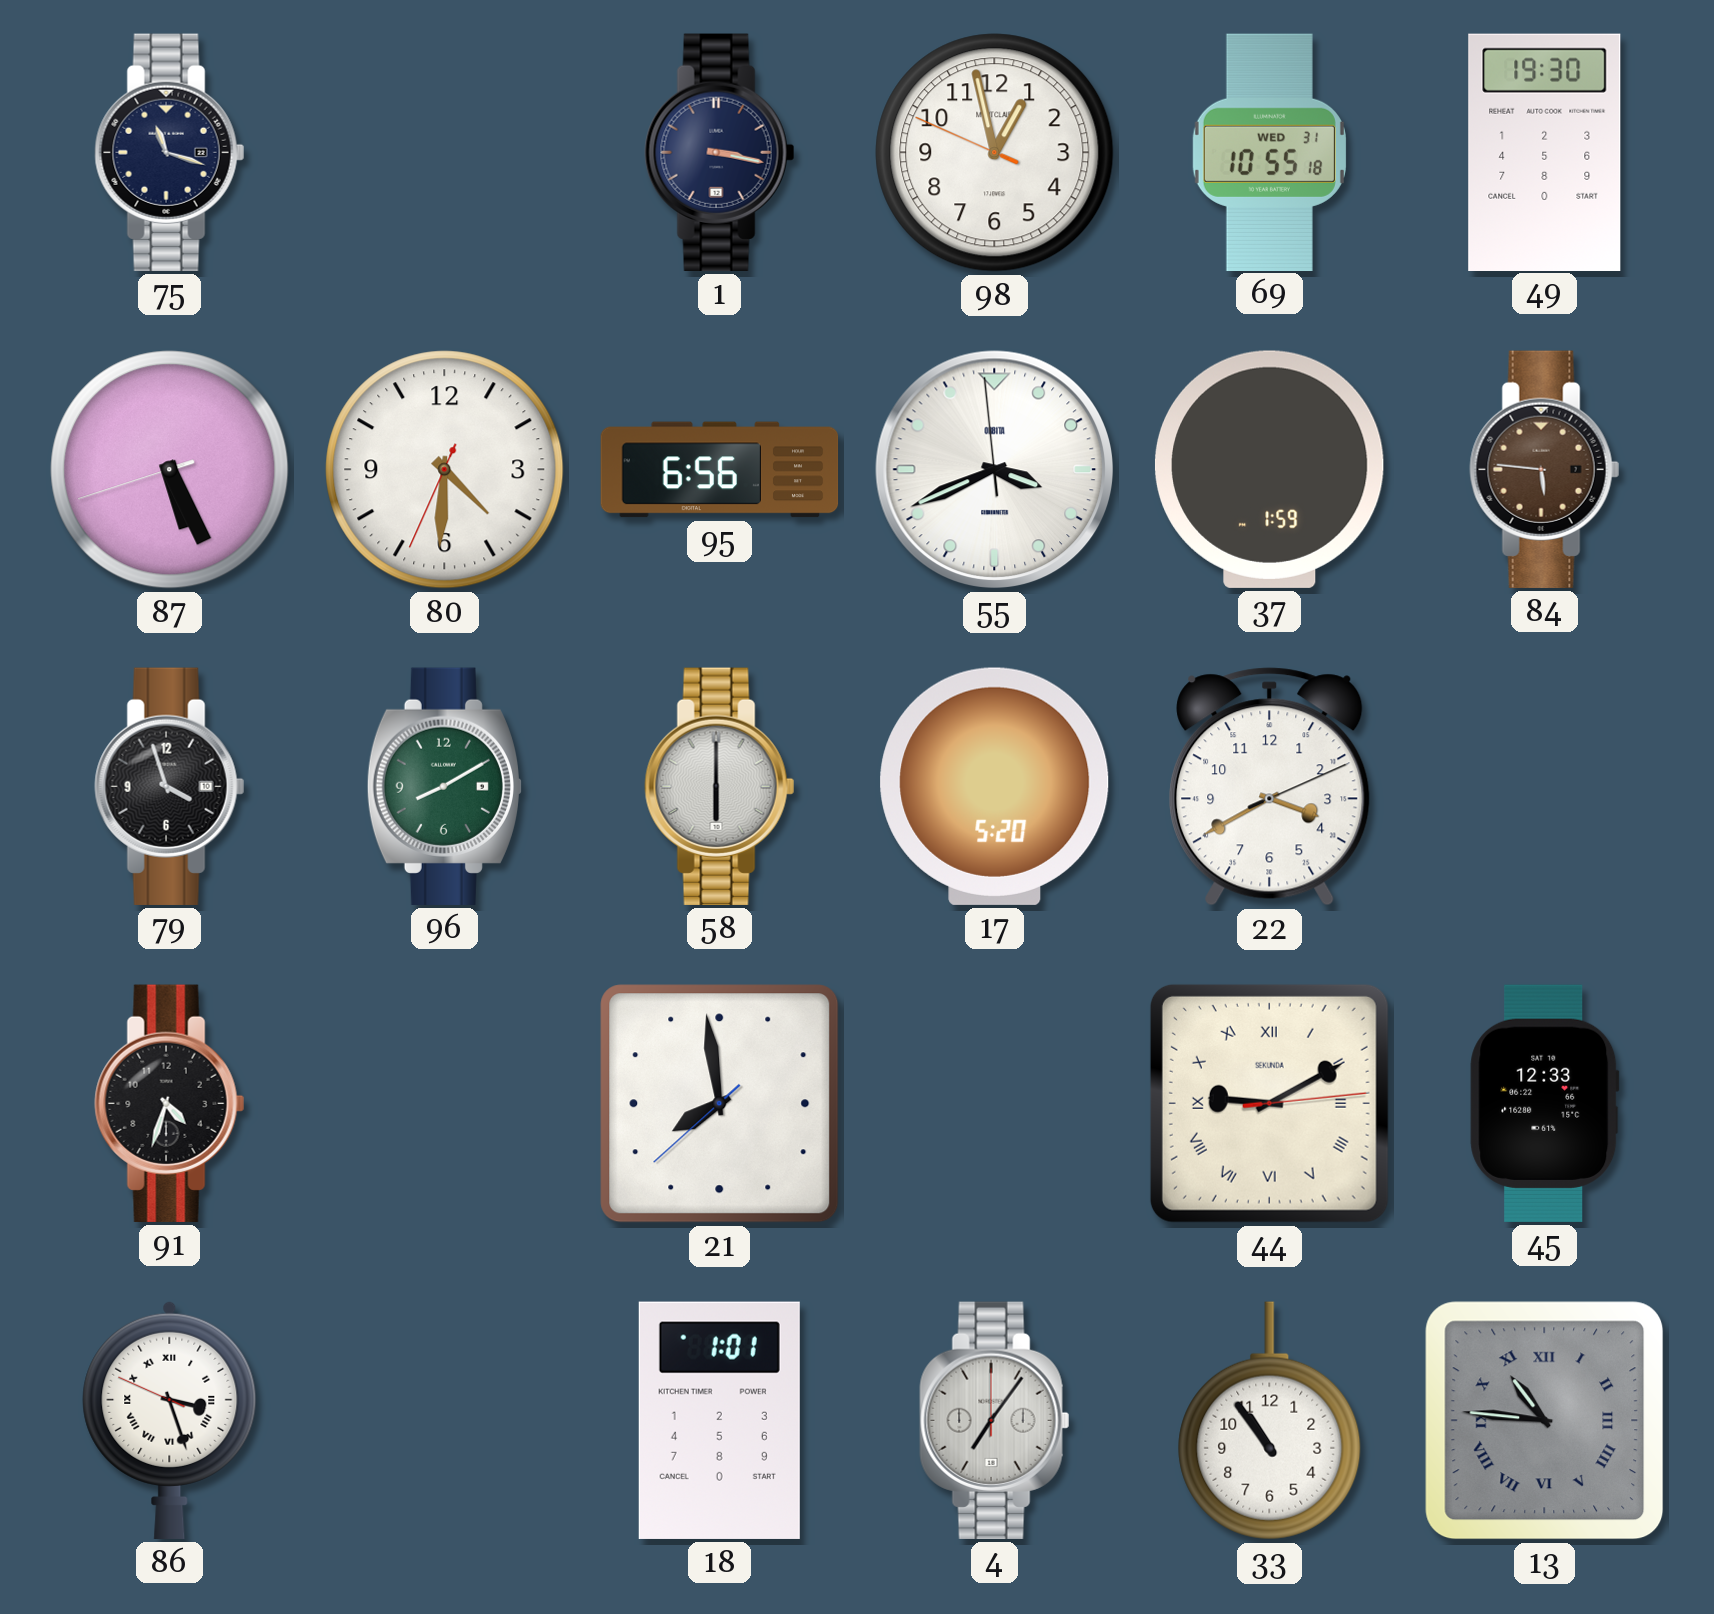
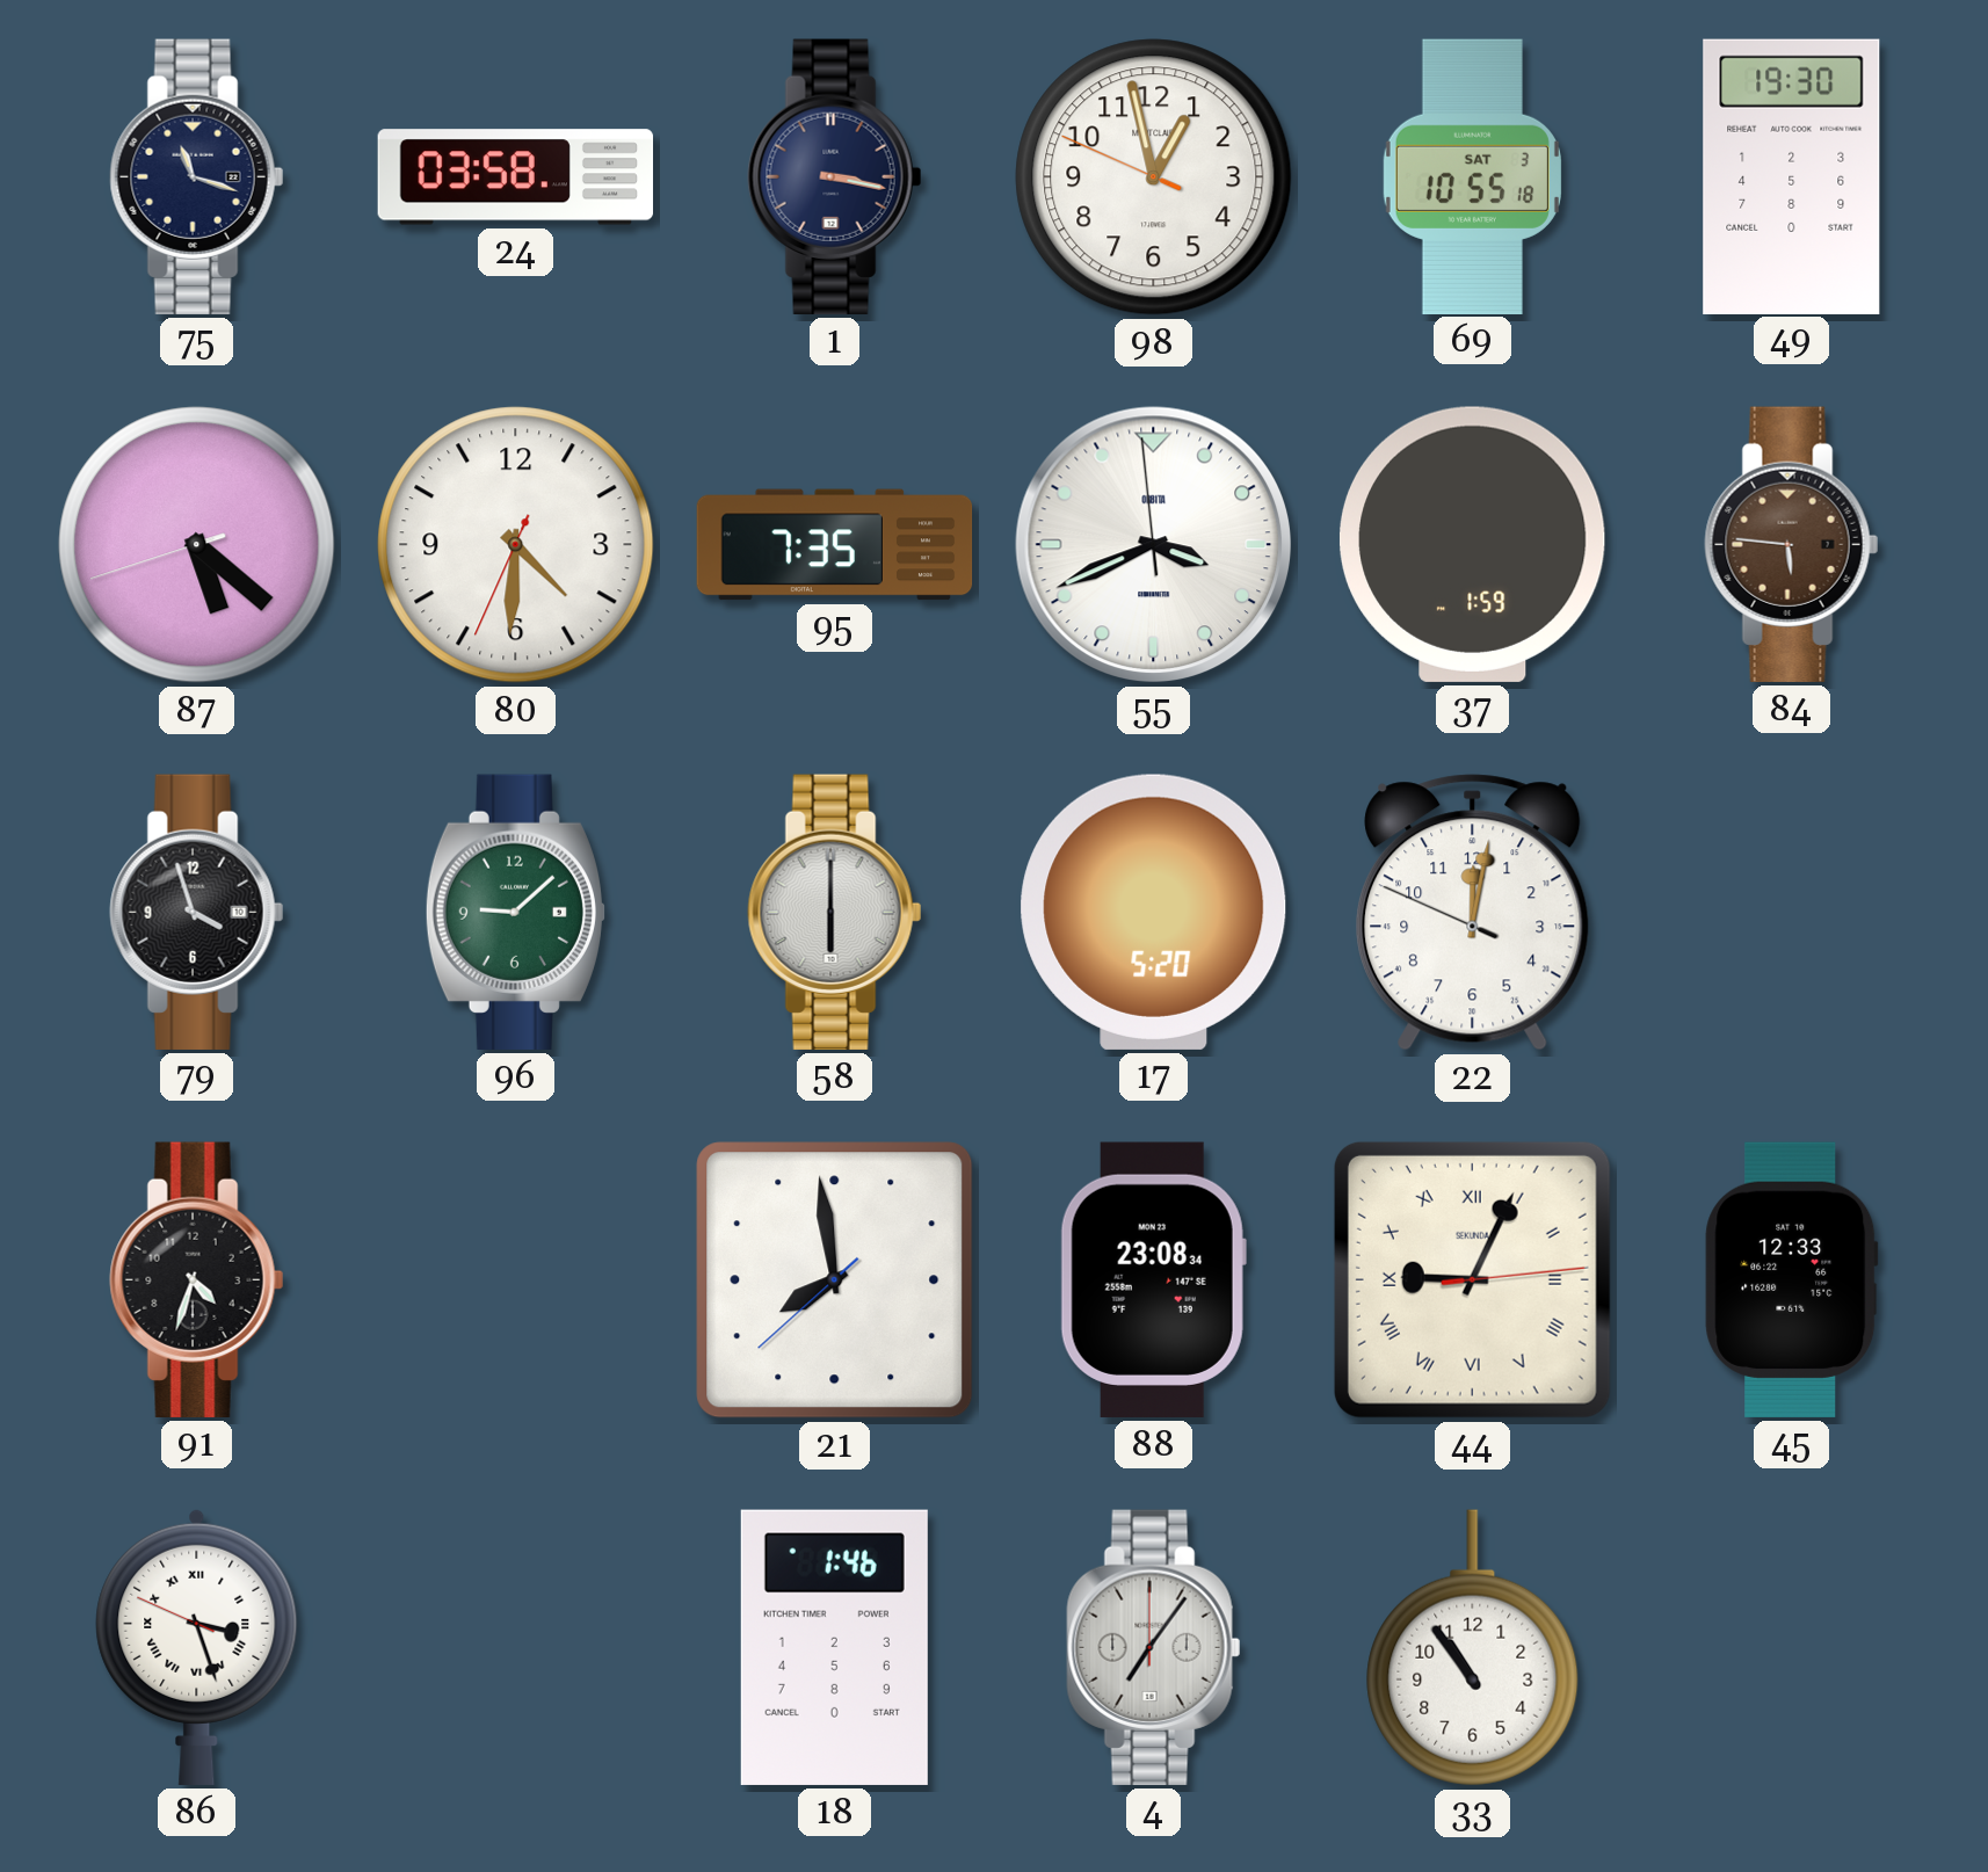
24: none -> 03:58
69 date: WED 31 -> SAT 3
87: 5:25 -> 5:21
95: 6:56 -> 7:35
96: 8:10 -> 9:08
22: 3:40 -> 12:01
88: none -> 23:08
44: 9:10 -> 9:04
18: 1:01 -> 1:46
13: 10:46 -> none
